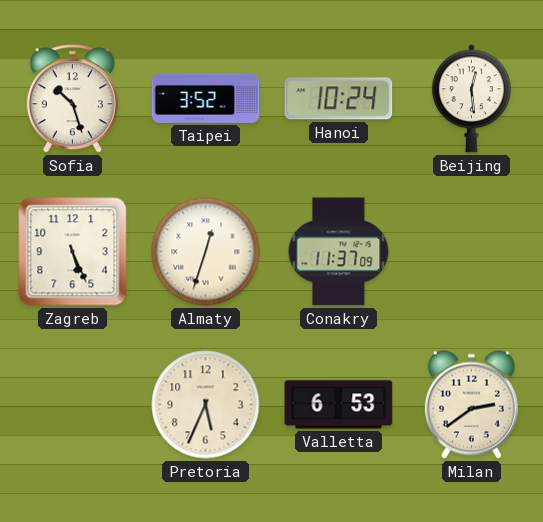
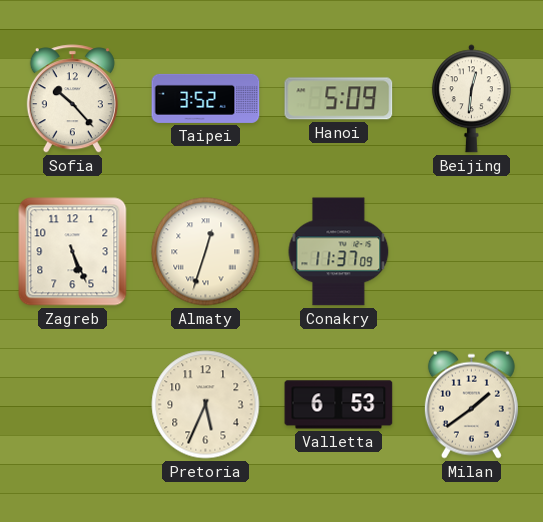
Sofia: 10:27 -> 10:23
Hanoi: 10:24 -> 5:09
Beijing: 12:29 -> 12:31
Milan: 2:39 -> 1:39
